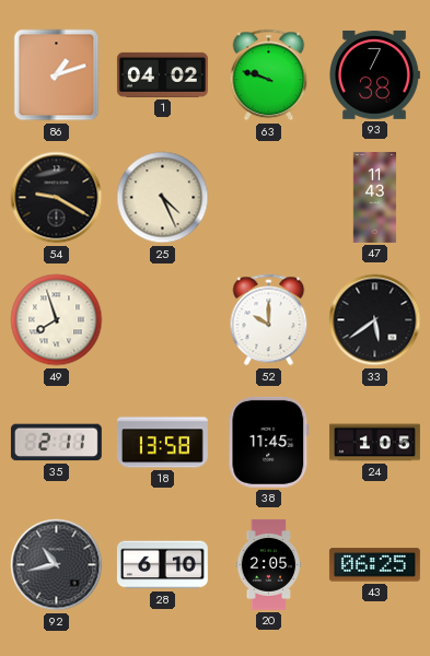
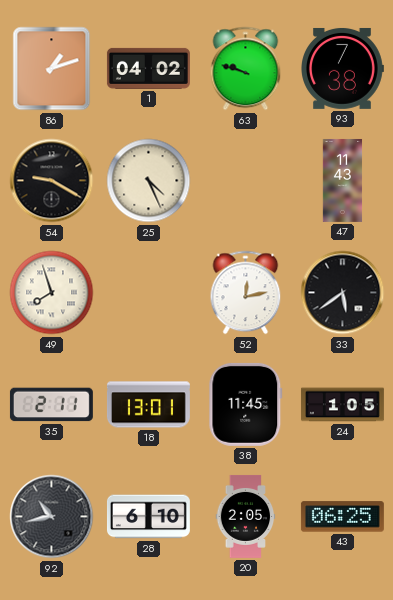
52: 10:00 -> 12:13
18: 13:58 -> 13:01
